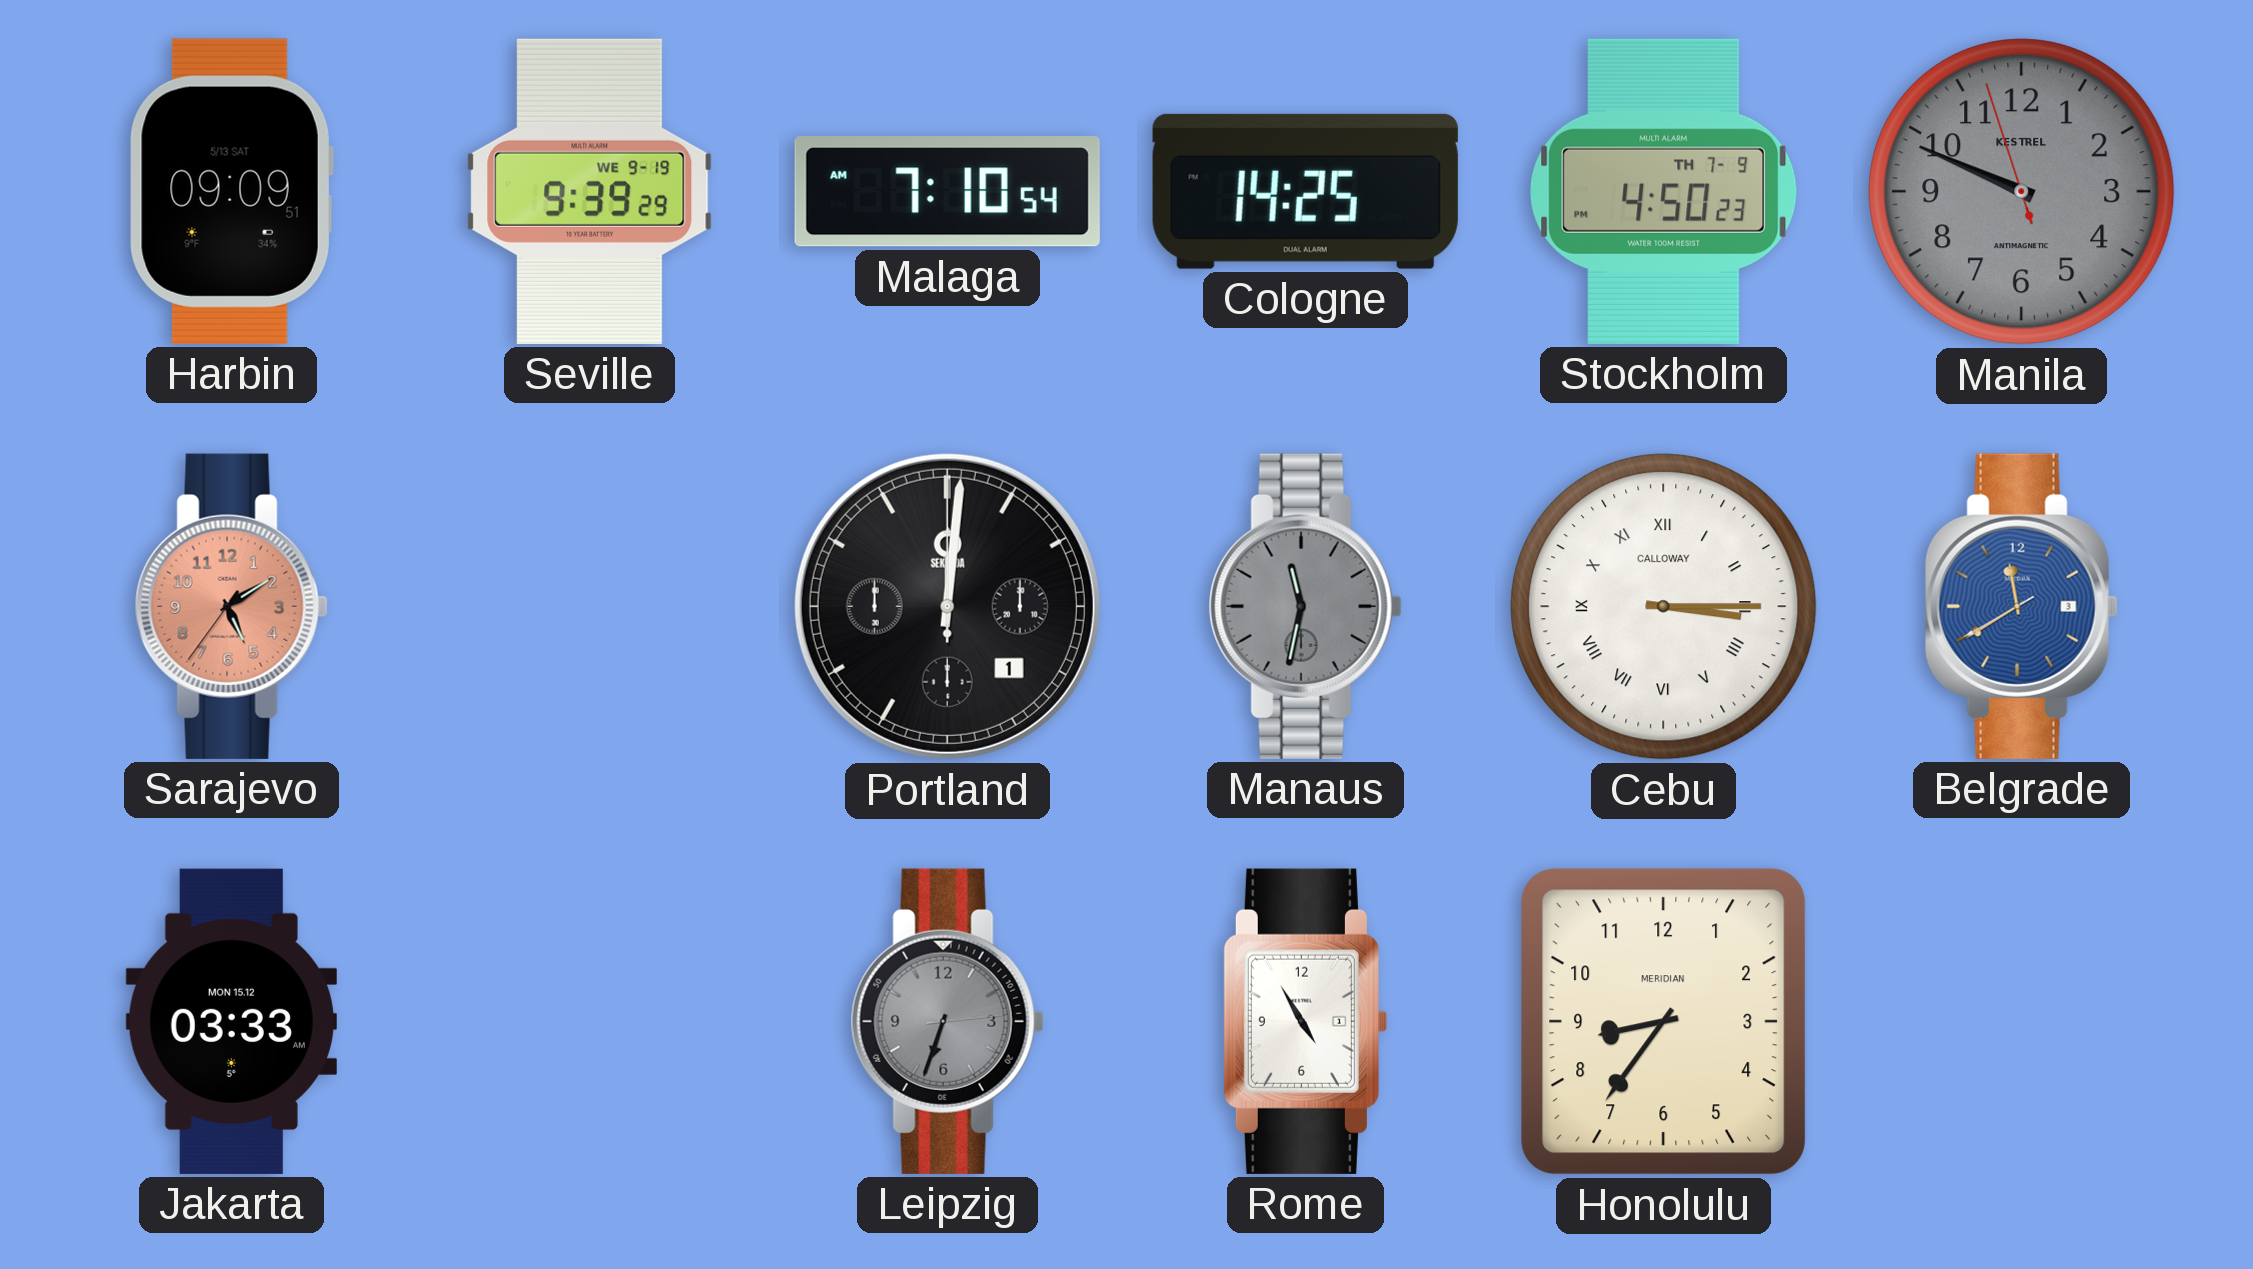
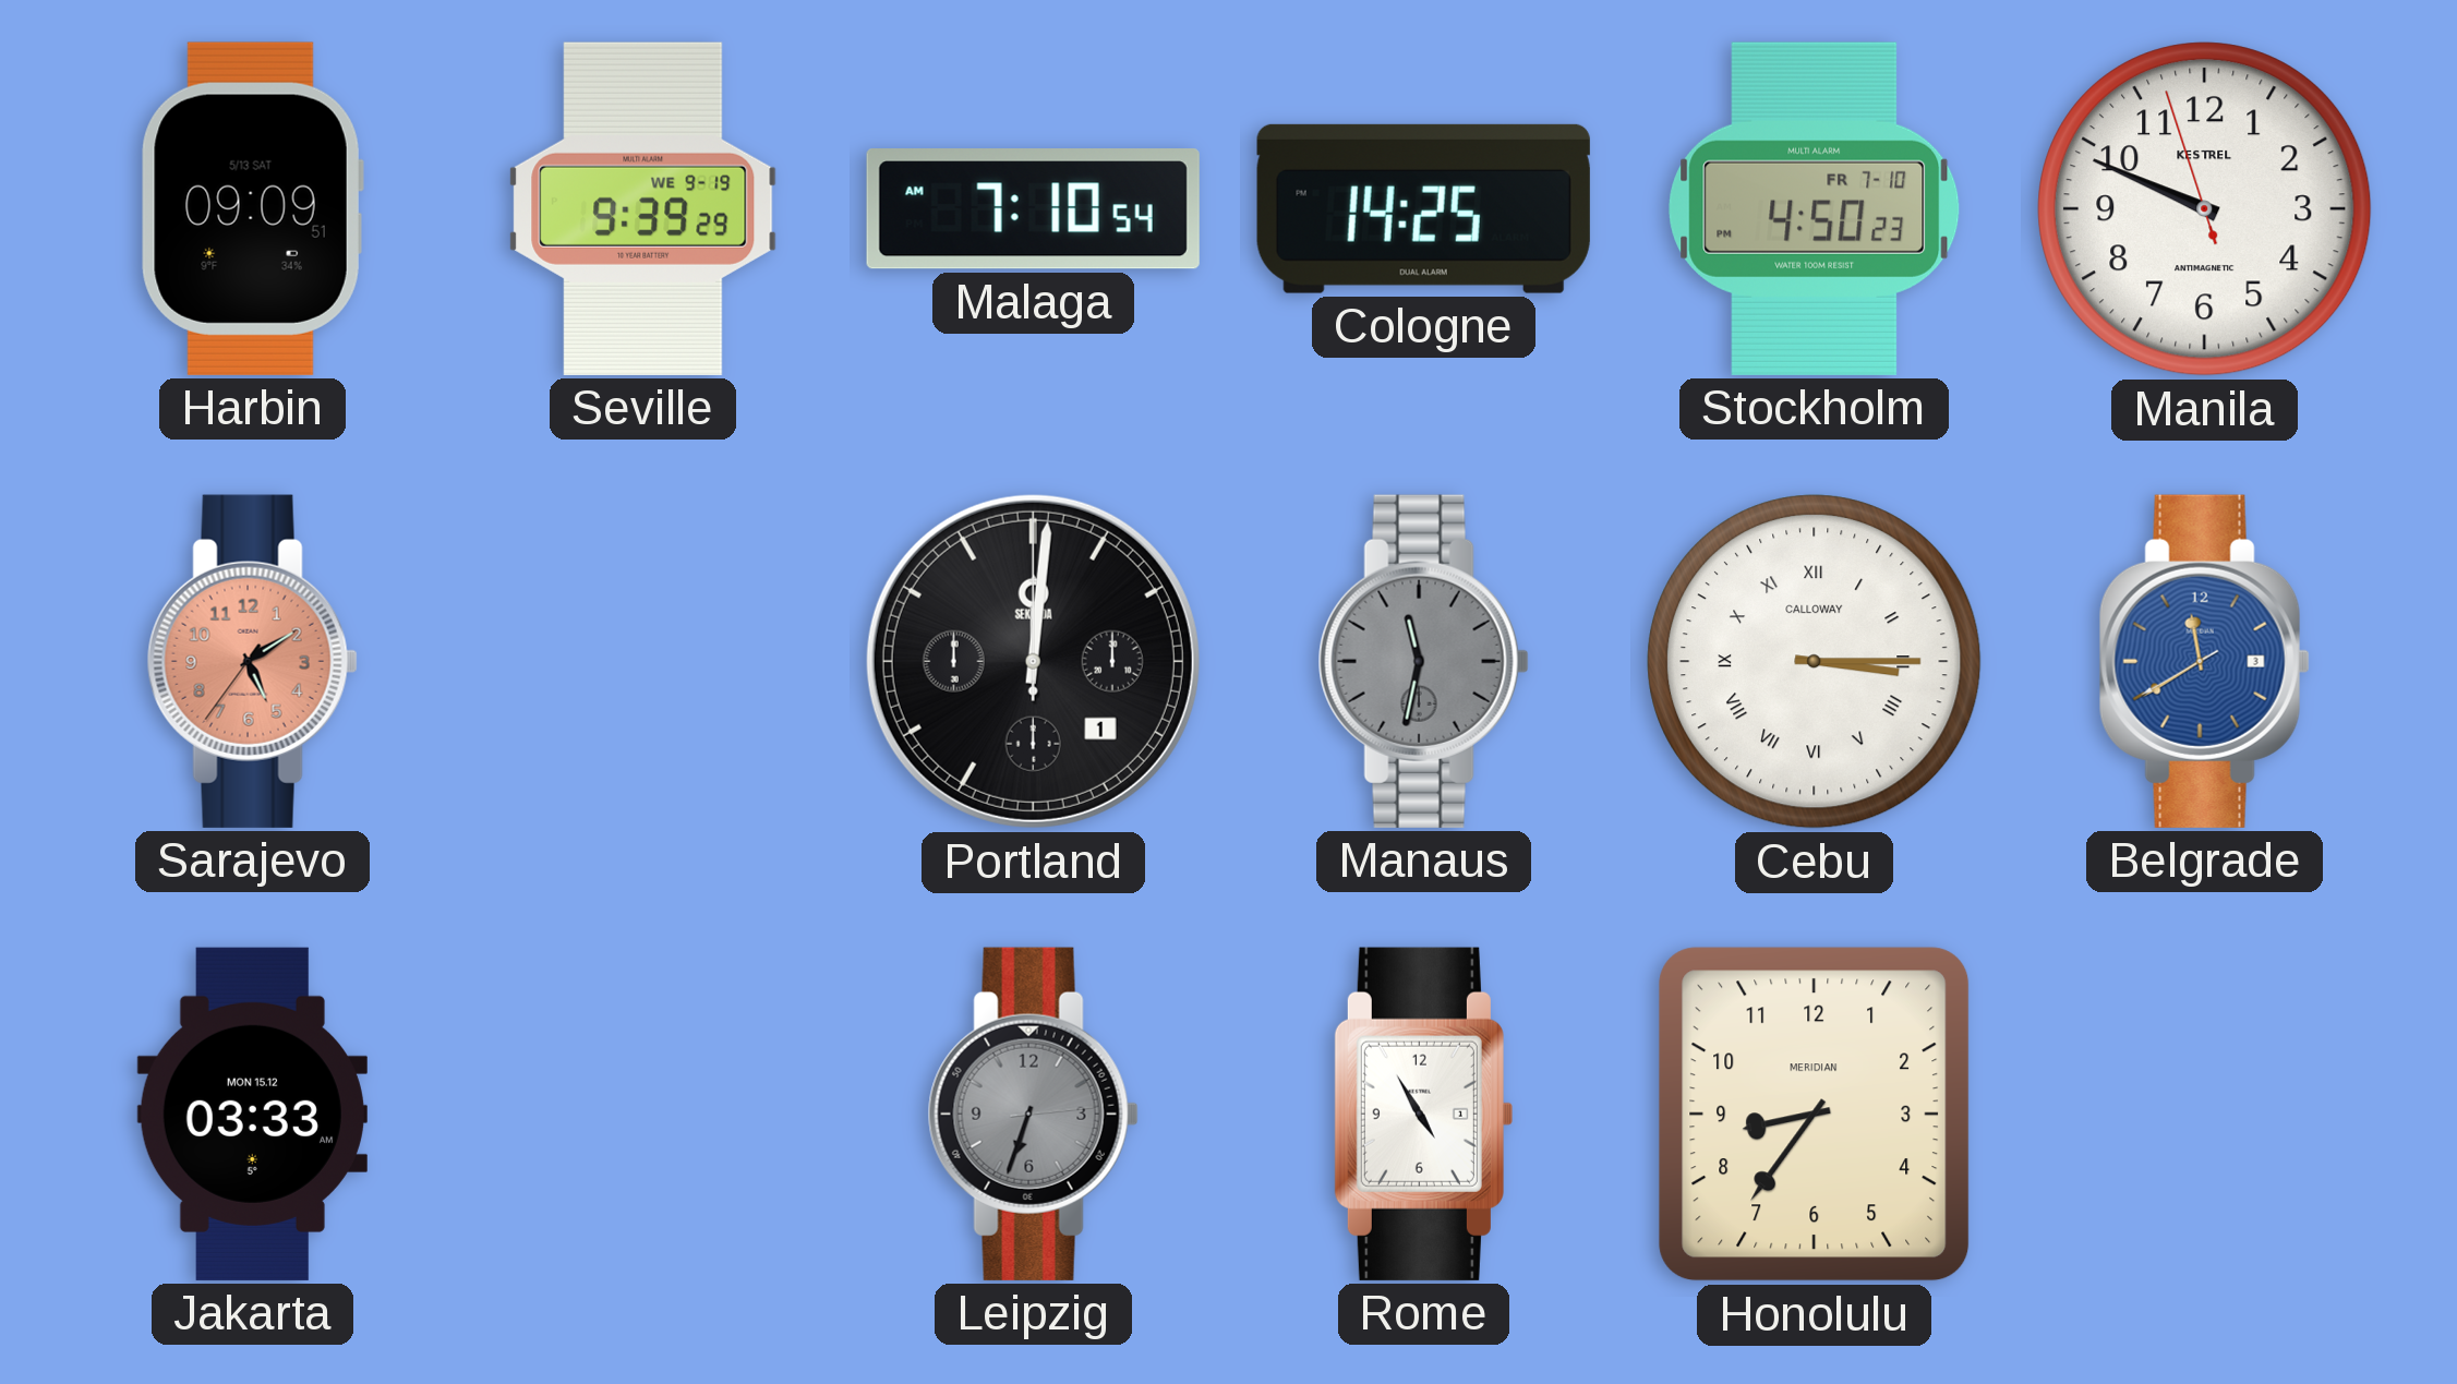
Stockholm date: TH 7-9 -> FR 7-10
Manila dial: grey -> white
